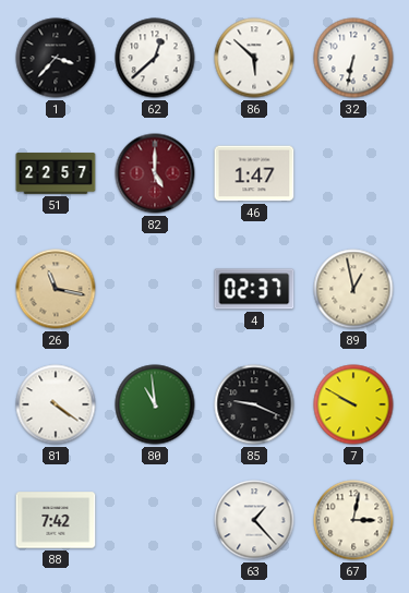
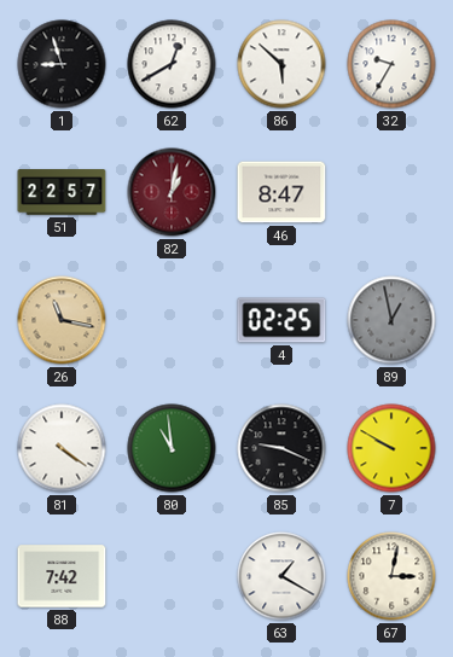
1: 3:37 -> 8:57
62: 12:38 -> 12:40
32: 6:32 -> 9:35
82: 5:00 -> 1:02
46: 1:47 -> 8:47
4: 02:37 -> 02:25
89 dial: cream -> grey
63: 1:23 -> 1:20
